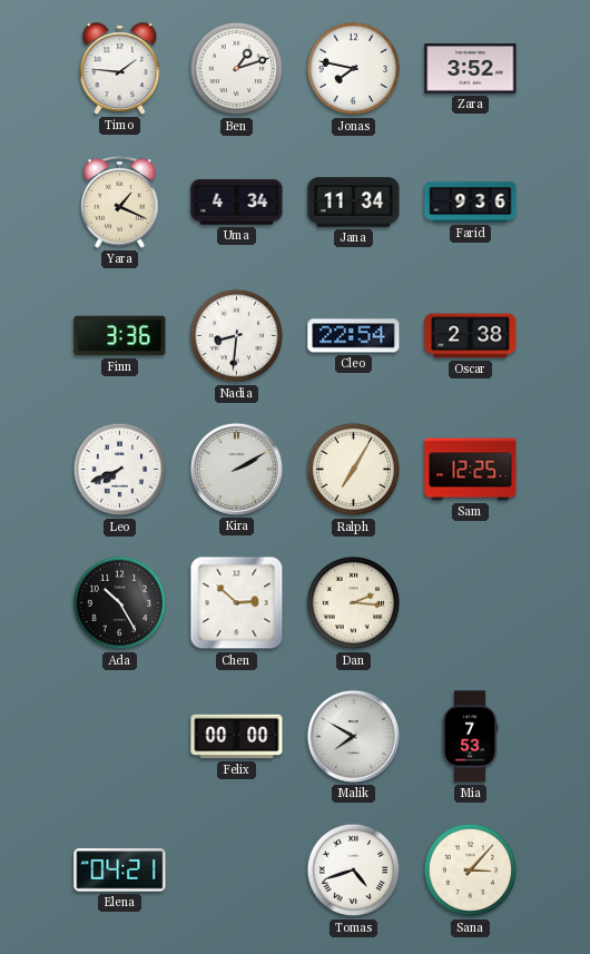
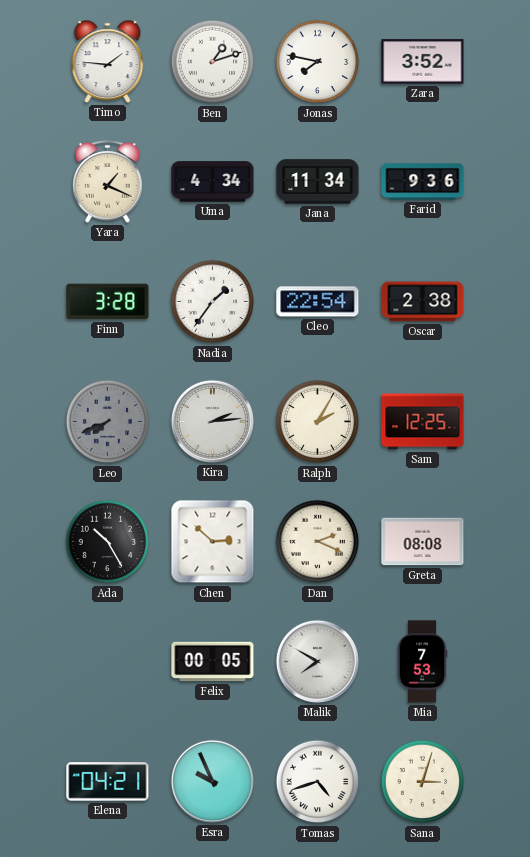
Finn: 3:36 -> 3:28
Nadia: 8:31 -> 1:36
Leo dial: white -> grey
Kira: 2:10 -> 2:14
Ralph: 7:05 -> 2:05
Dan: 2:16 -> 2:19
Greta: none -> 08:08
Felix: 00:00 -> 00:05
Esra: none -> 9:56
Sana: 3:07 -> 3:03
